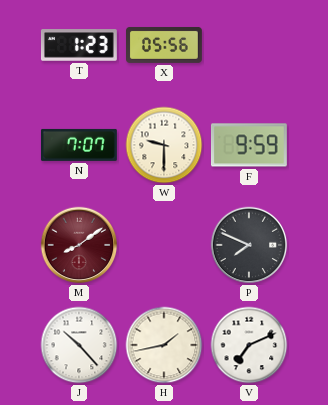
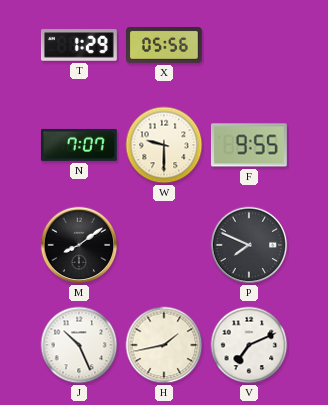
T: 1:23 -> 1:29
F: 9:59 -> 9:55
M dial: burgundy -> black
J: 10:23 -> 10:26
